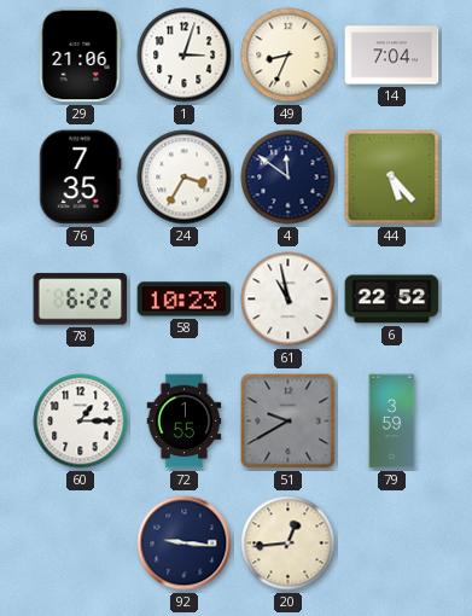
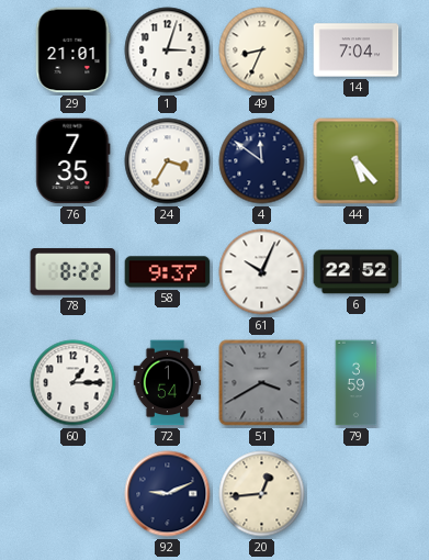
29: 21:06 -> 21:01
78: 6:22 -> 8:22
58: 10:23 -> 9:37
61: 10:58 -> 10:04
72: 1:55 -> 1:54
51: 9:40 -> 3:40
92: 9:16 -> 9:11
